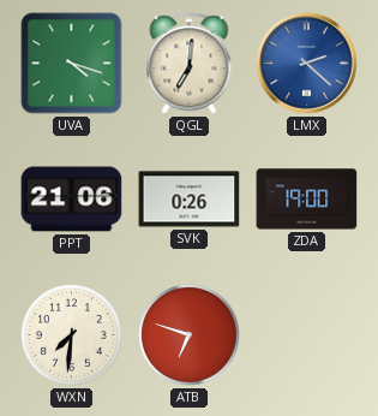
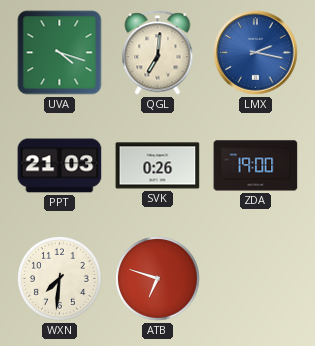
LMX: 2:22 -> 2:17
PPT: 21:06 -> 21:03
